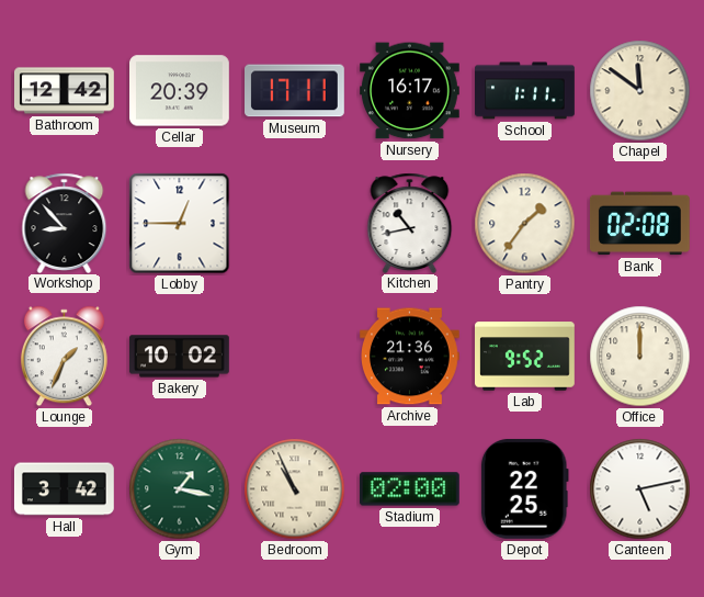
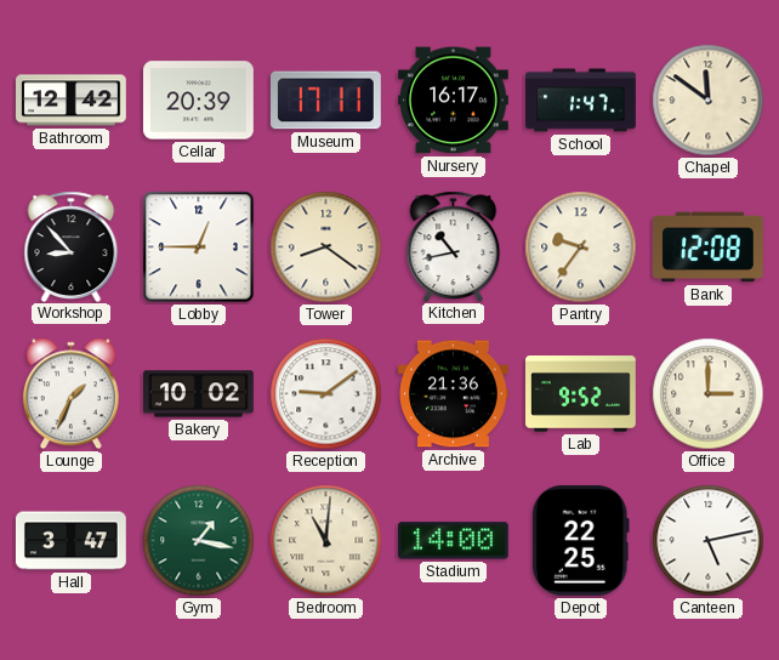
School: 1:11 -> 1:47
Tower: none -> 8:21
Pantry: 1:36 -> 9:36
Bank: 02:08 -> 12:08
Reception: none -> 9:09
Office: 12:00 -> 3:00
Hall: 3:42 -> 3:47
Bedroom: 10:56 -> 11:01
Stadium: 02:00 -> 14:00
